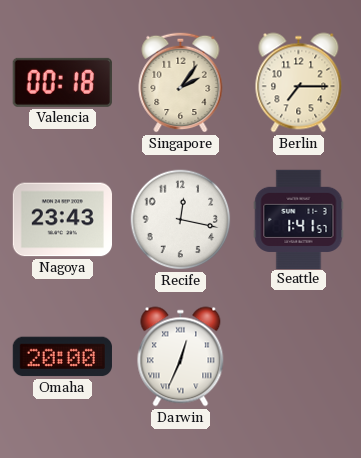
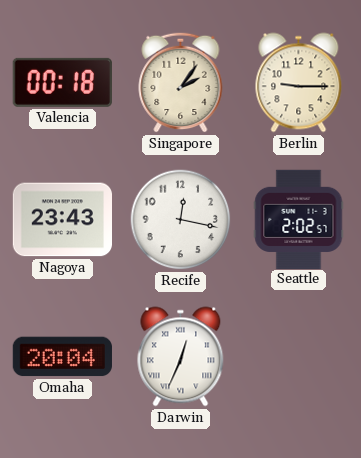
Berlin: 7:15 -> 9:15
Seattle: 1:41 -> 2:02
Omaha: 20:00 -> 20:04
